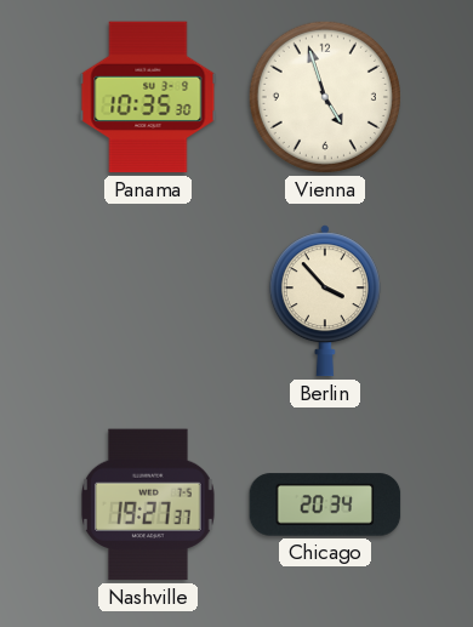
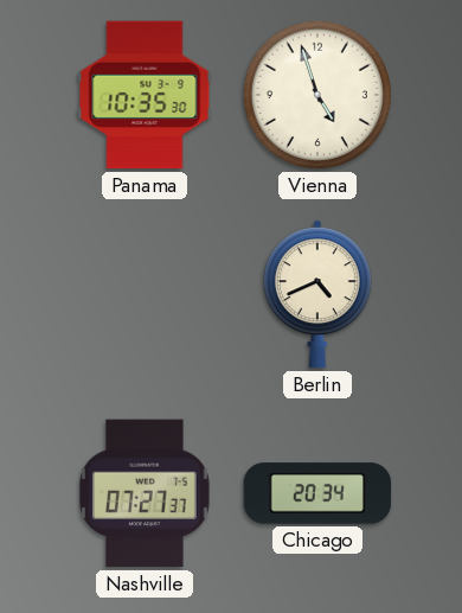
Berlin: 3:53 -> 4:41
Nashville: 19:27 -> 07:27
